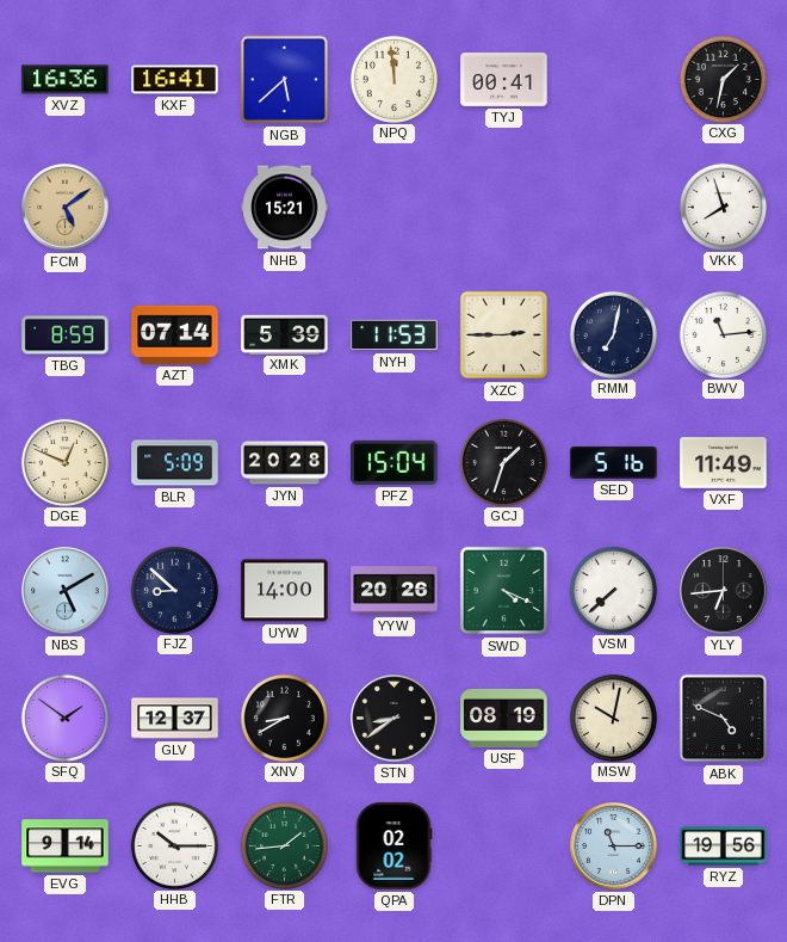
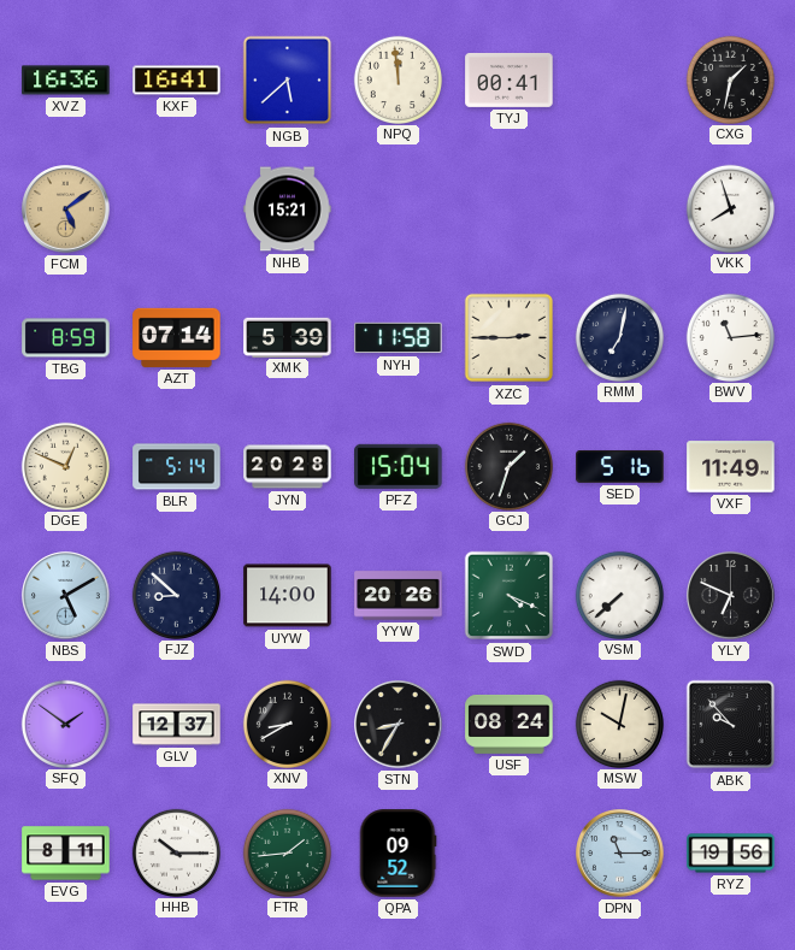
NYH: 11:53 -> 11:58
BLR: 5:09 -> 5:14
YLY: 6:44 -> 6:49
STN: 8:39 -> 8:35
USF: 08:19 -> 08:24
ABK: 4:49 -> 9:53
EVG: 9:14 -> 8:11
QPA: 02:02 -> 09:52
